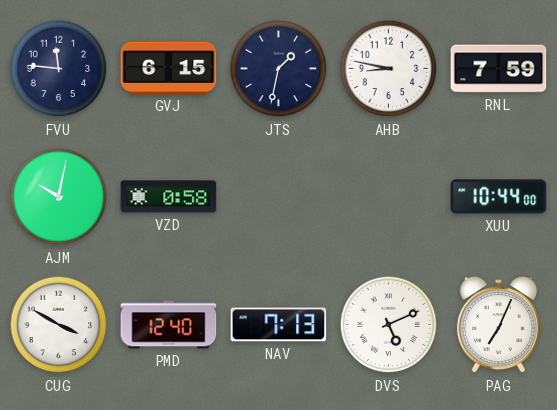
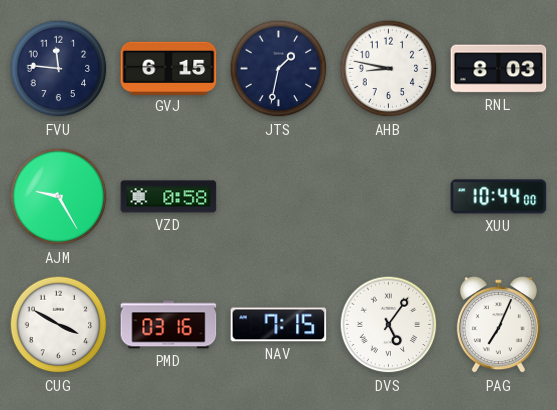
RNL: 7:59 -> 8:03
AJM: 10:02 -> 9:25
PMD: 12:40 -> 03:16
NAV: 7:13 -> 7:15
DVS: 5:11 -> 5:06
